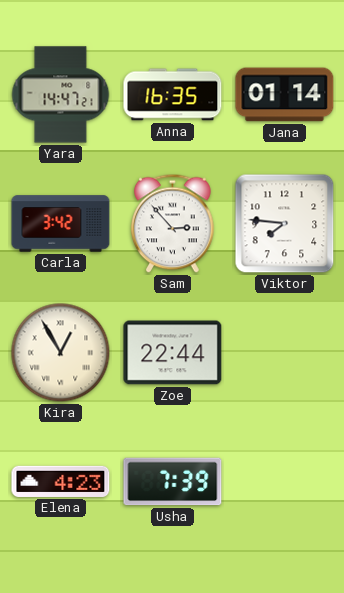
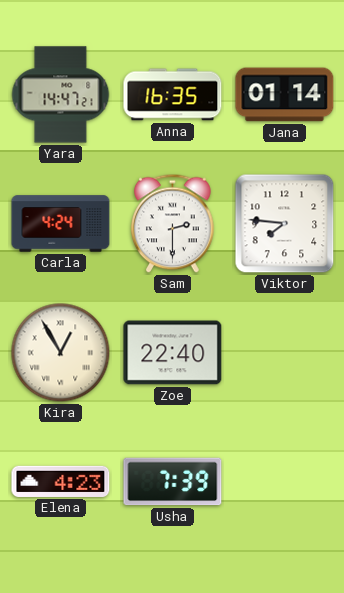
Carla: 3:42 -> 4:24
Sam: 2:53 -> 2:30
Zoe: 22:44 -> 22:40
